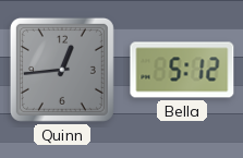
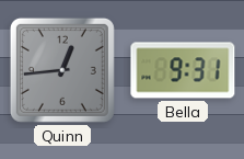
Bella: 5:12 -> 9:31
